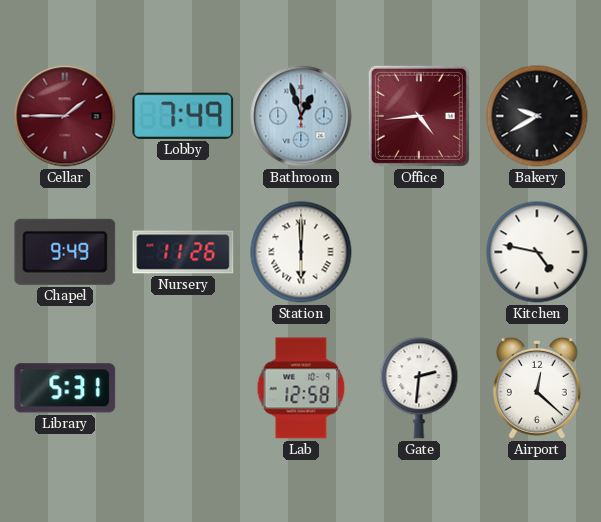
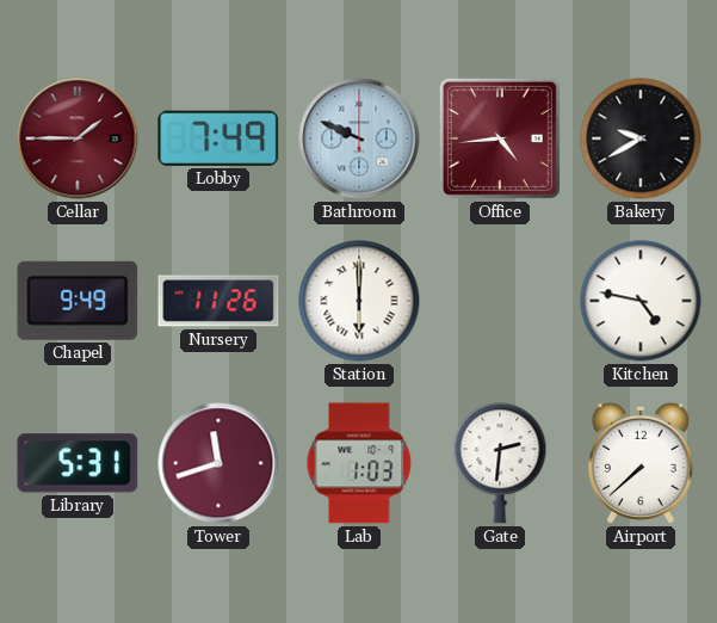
Bathroom: 12:57 -> 9:49
Tower: none -> 11:42
Lab: 12:58 -> 1:03
Airport: 12:22 -> 7:38
